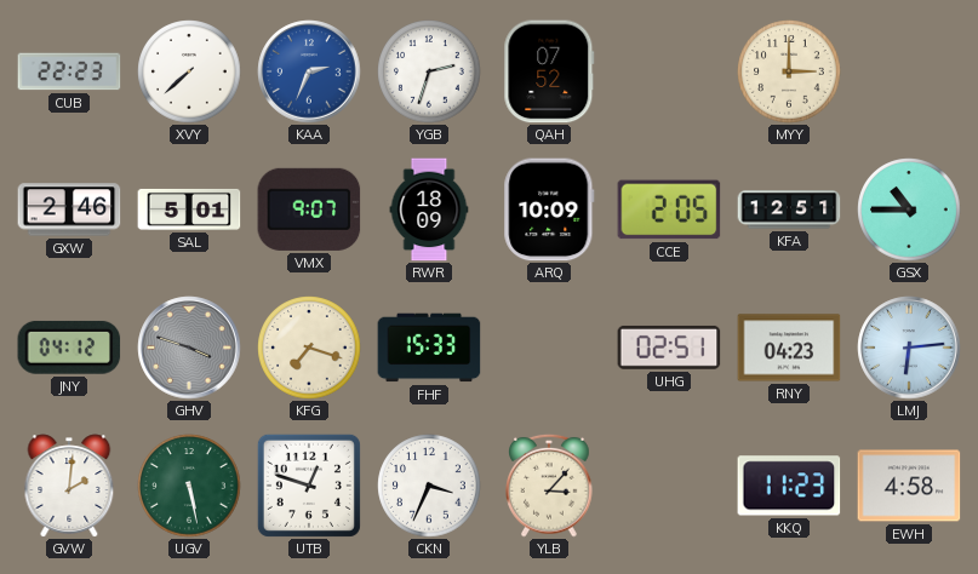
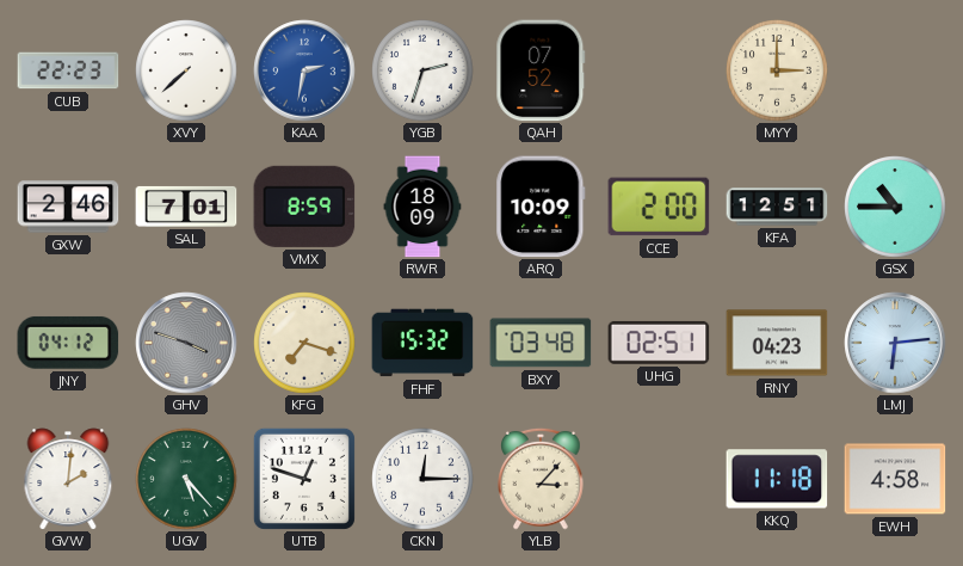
KAA: 2:34 -> 2:32
SAL: 5:01 -> 7:01
VMX: 9:07 -> 8:59
CCE: 2:05 -> 2:00
FHF: 15:33 -> 15:32
BXY: none -> 03:48
UGV: 5:28 -> 5:23
CKN: 3:34 -> 12:15
KKQ: 11:23 -> 11:18
